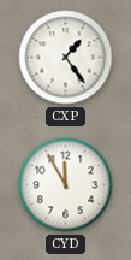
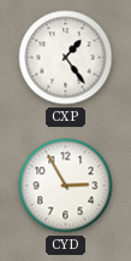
CYD: 11:55 -> 2:55
